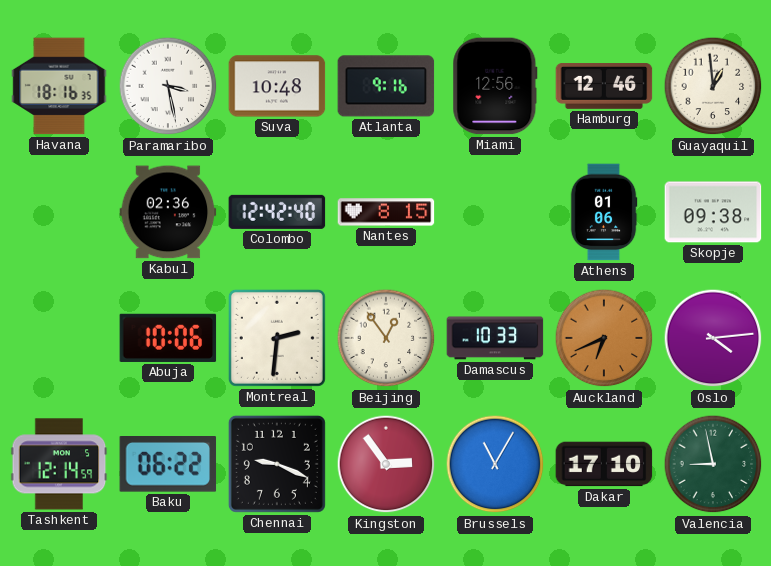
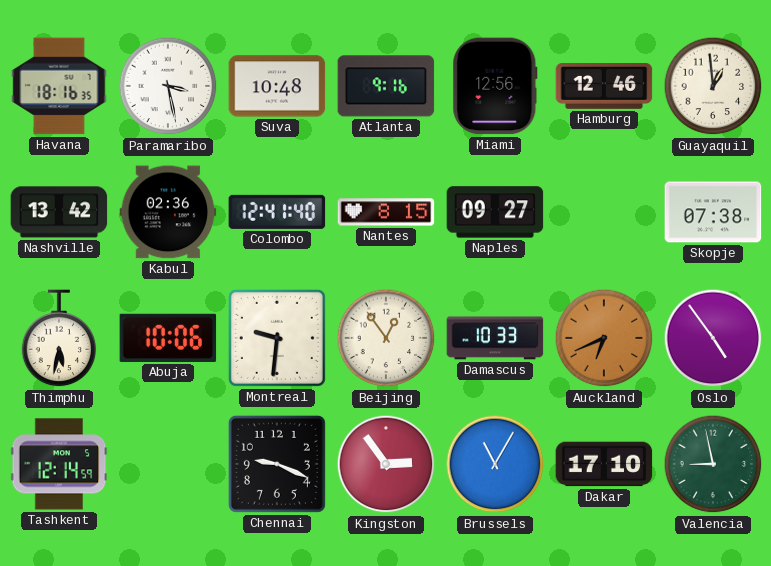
Nashville: none -> 13:42
Colombo: 12:42 -> 12:41
Naples: none -> 09:27
Athens: 01:06 -> none
Skopje: 09:38 -> 07:38
Thimphu: none -> 5:32
Montreal: 2:31 -> 9:31
Oslo: 4:14 -> 4:54
Baku: 06:22 -> none
